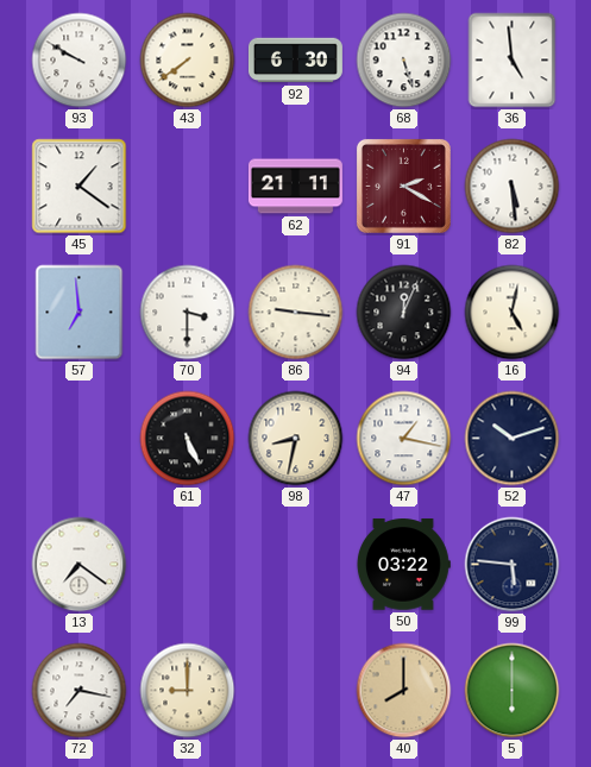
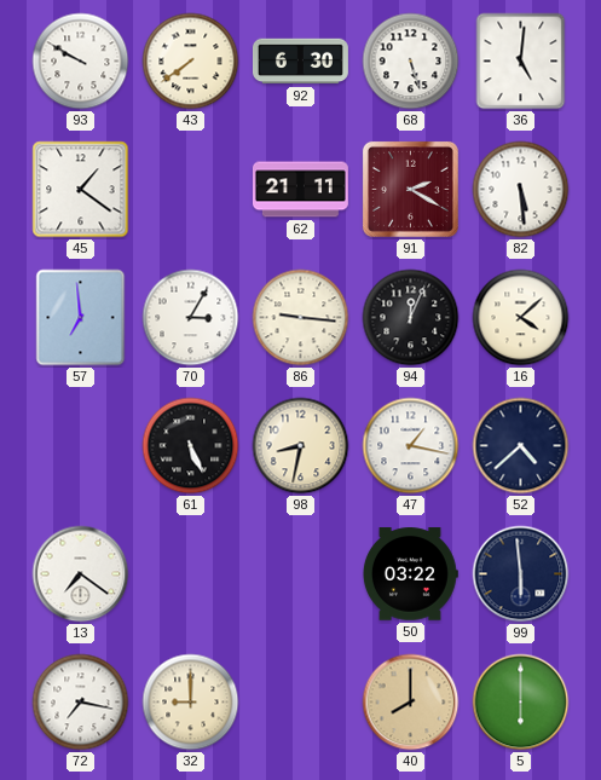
36: 4:59 -> 5:01
70: 3:30 -> 3:05
16: 5:02 -> 4:08
52: 10:12 -> 4:38
99: 5:46 -> 5:59
